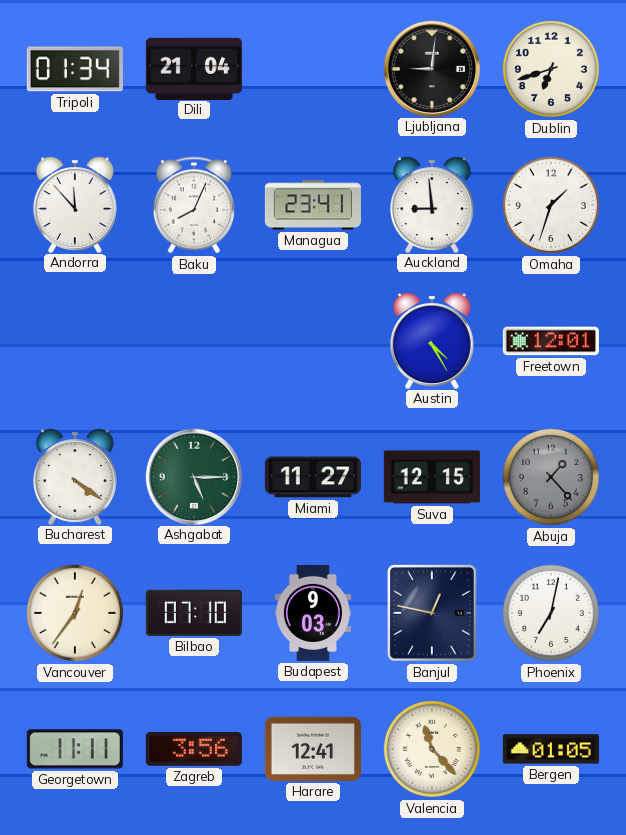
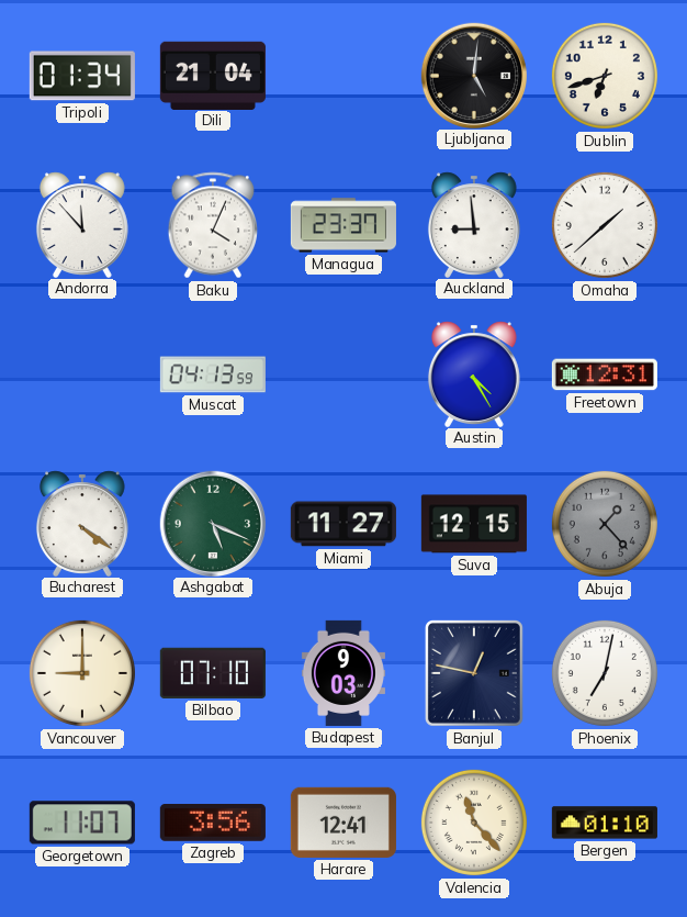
Ljubljana: 9:01 -> 5:01
Baku: 8:04 -> 4:04
Managua: 23:41 -> 23:37
Omaha: 1:33 -> 1:38
Muscat: none -> 04:13
Freetown: 12:01 -> 12:31
Ashgabat: 5:15 -> 5:19
Vancouver: 12:36 -> 9:00
Georgetown: 11:11 -> 11:07
Bergen: 01:05 -> 01:10
